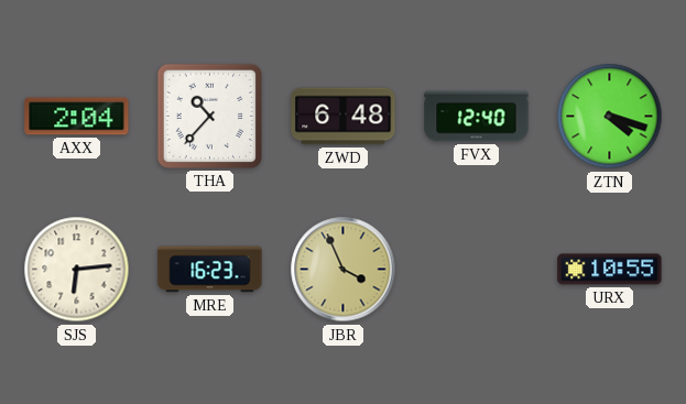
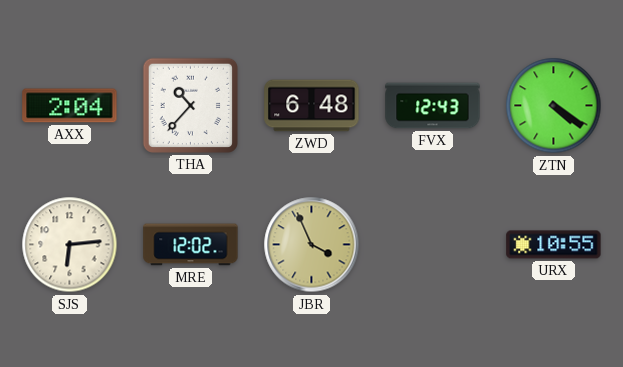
FVX: 12:40 -> 12:43
ZTN: 4:18 -> 4:21
MRE: 16:23 -> 12:02
